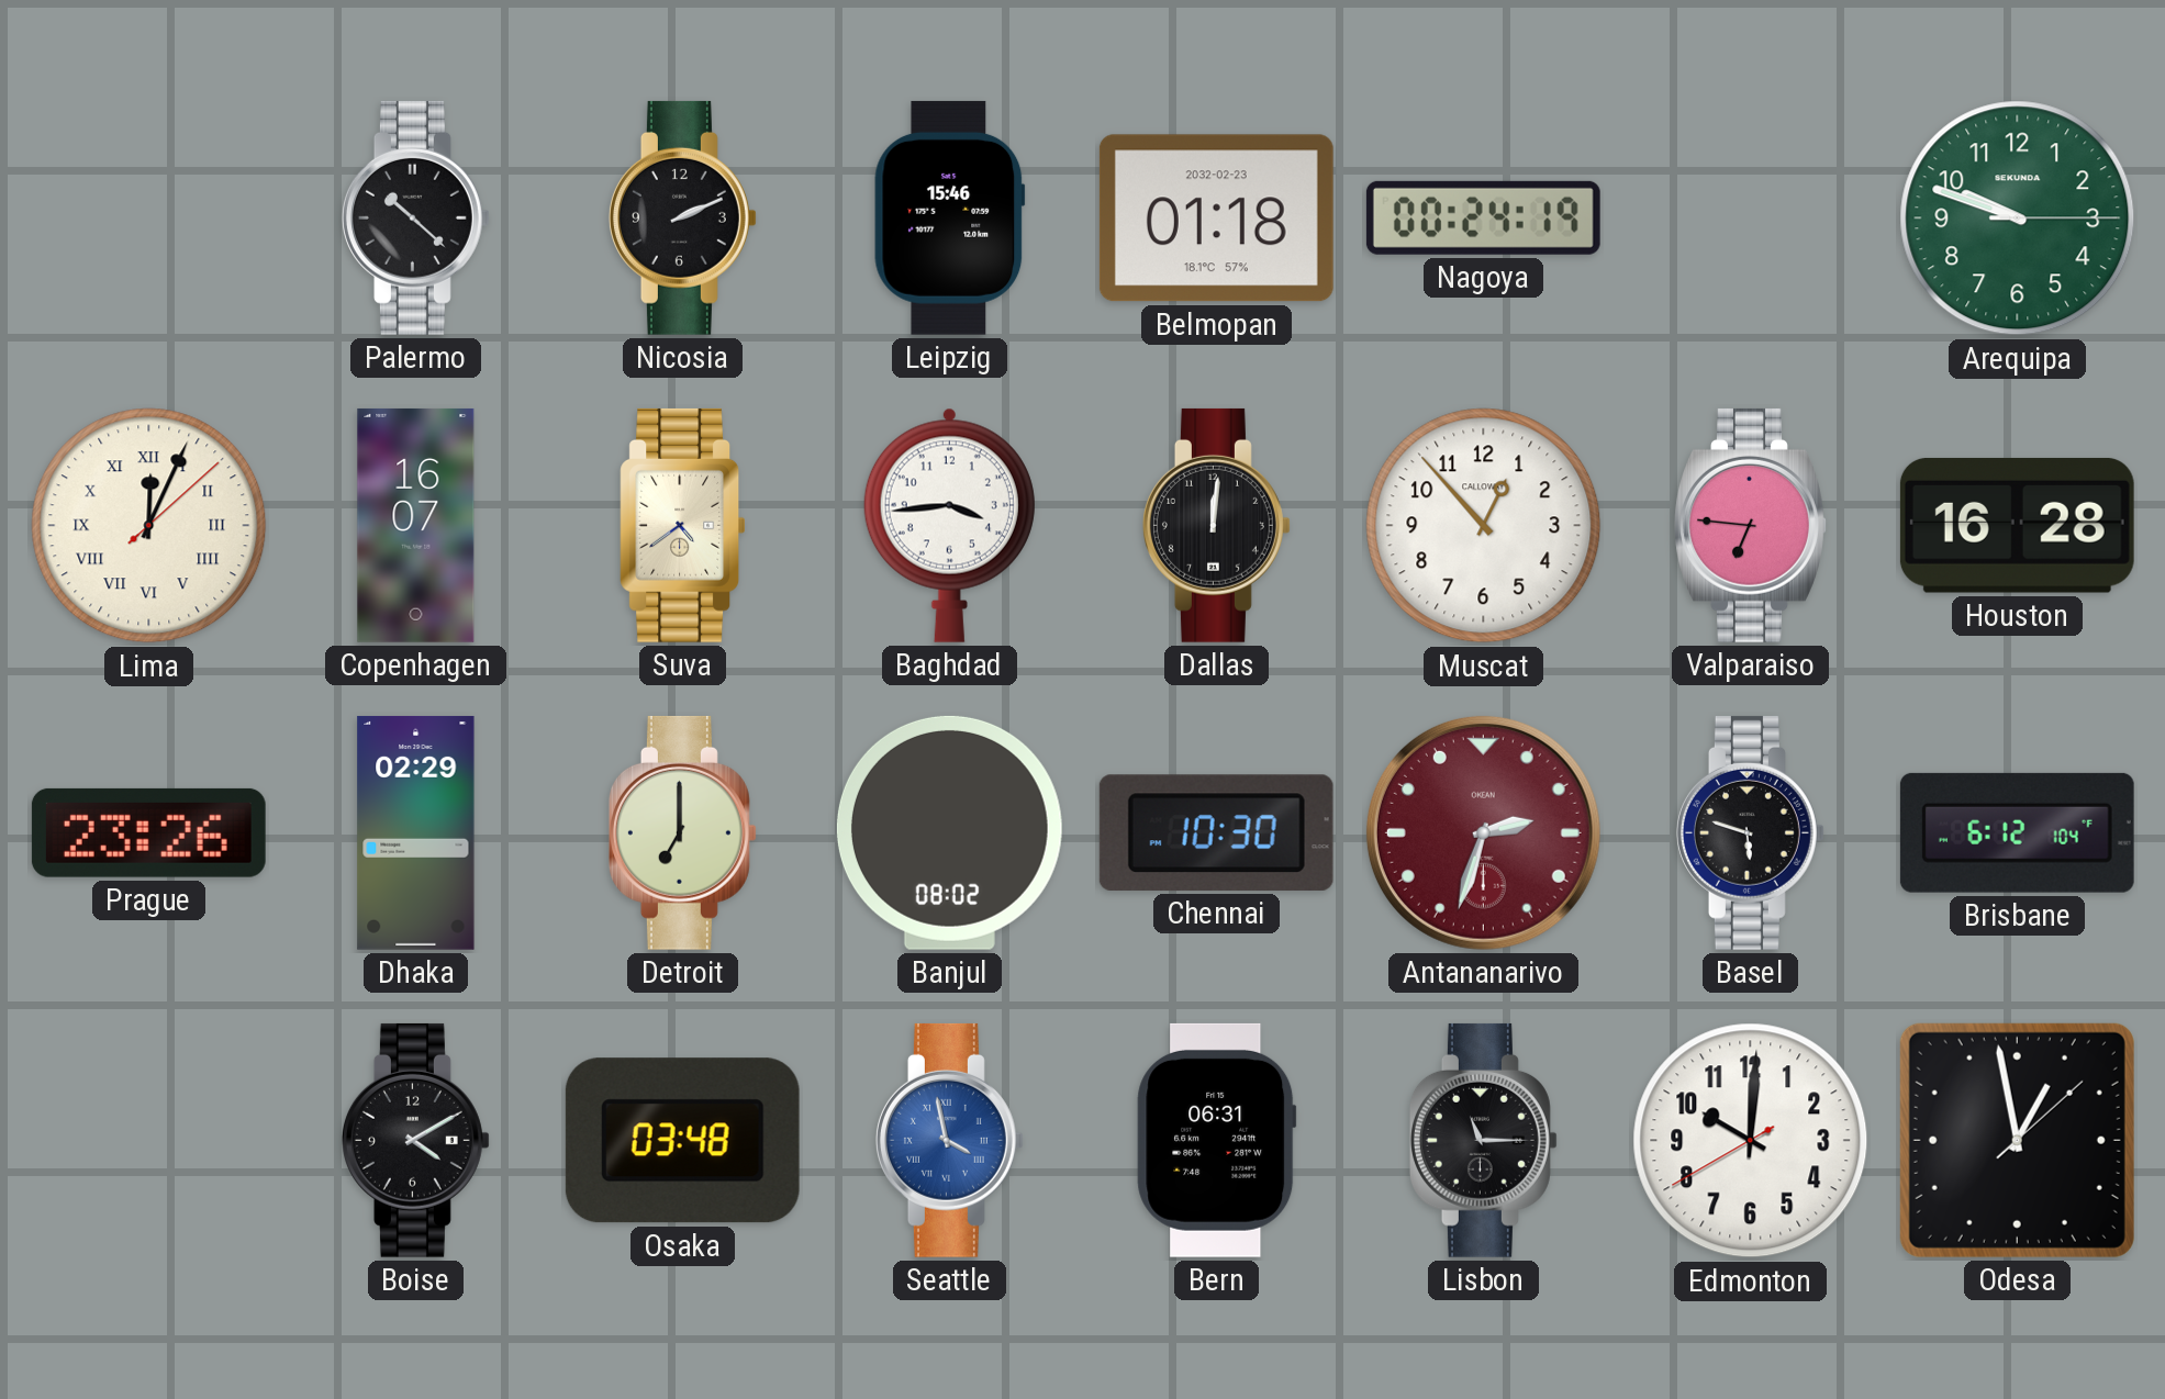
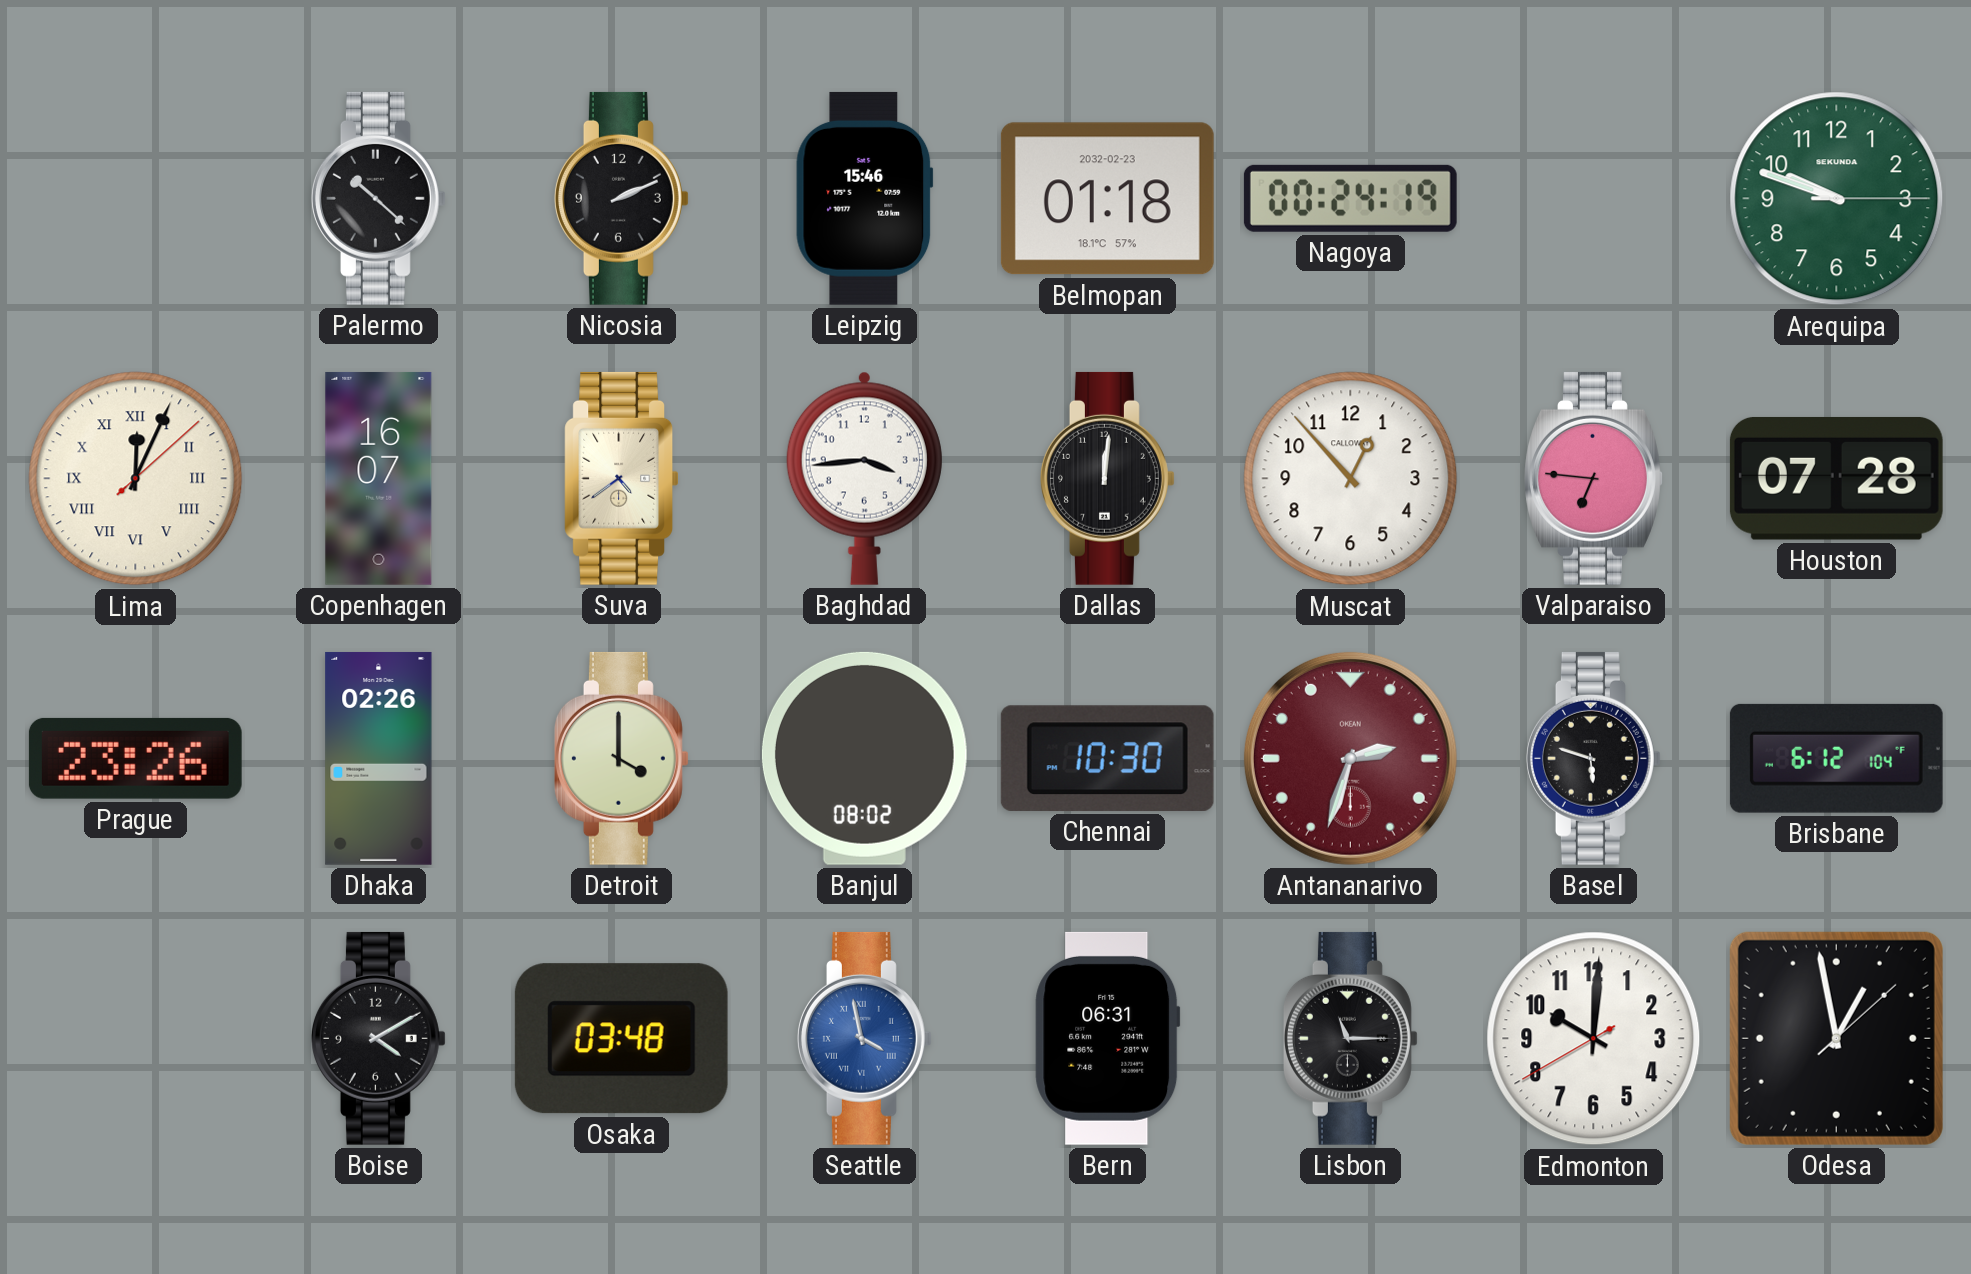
Houston: 16:28 -> 07:28
Dhaka: 02:29 -> 02:26
Detroit: 7:00 -> 4:00
